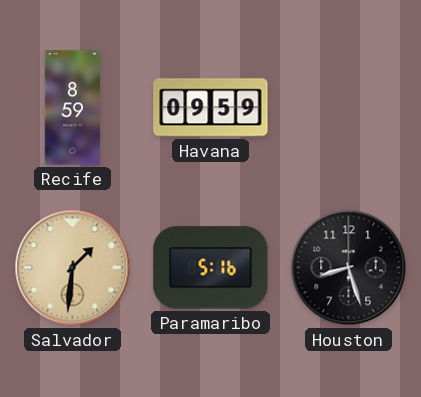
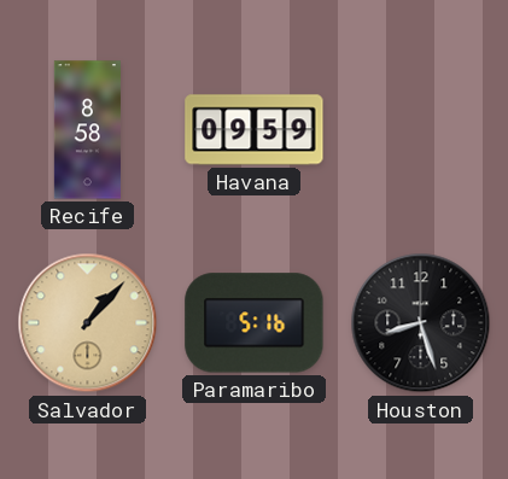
Recife: 8:59 -> 8:58
Salvador: 1:31 -> 1:07
